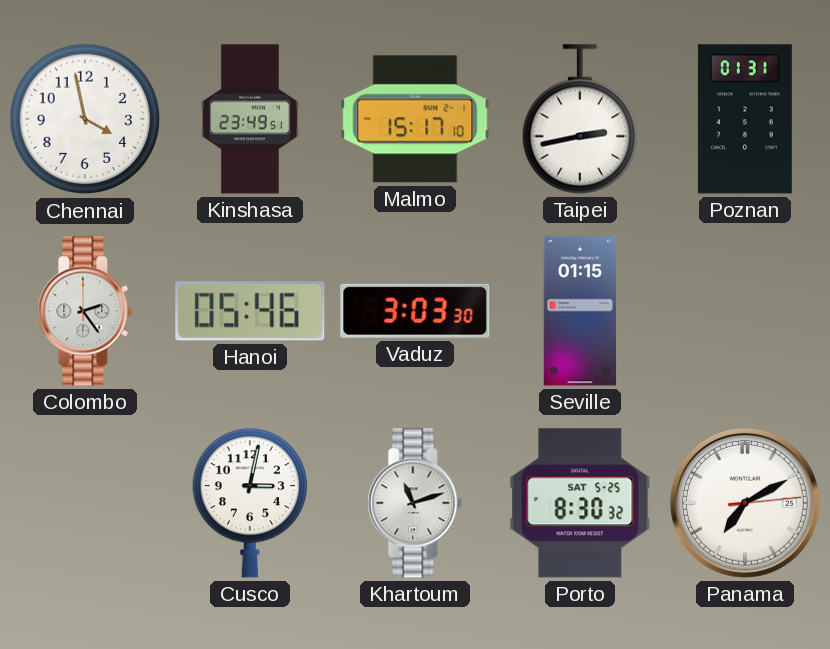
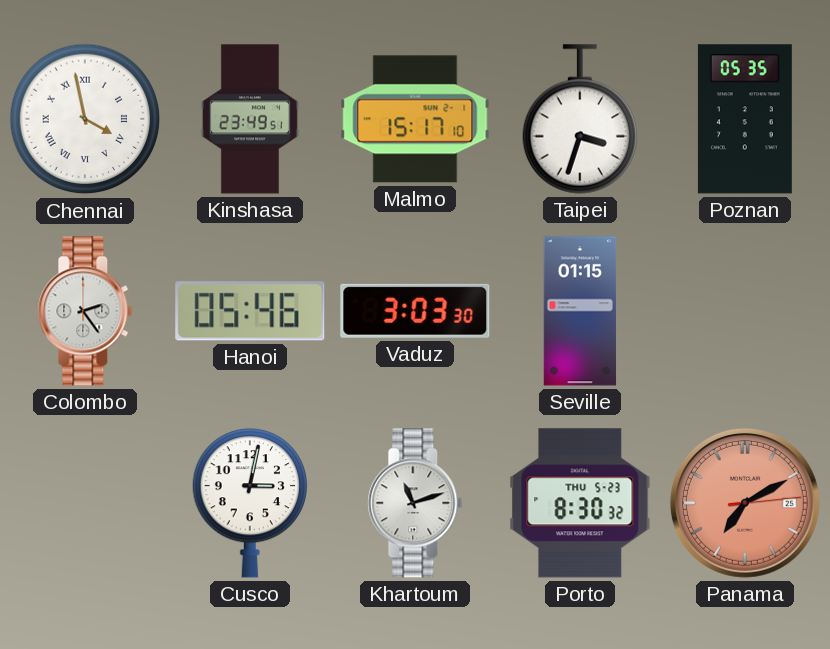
Chennai numerals: Arabic -> Roman
Taipei: 2:43 -> 3:33
Poznan: 01:31 -> 05:35
Porto date: SAT 5-25 -> THU 5-23
Panama dial: white -> salmon
